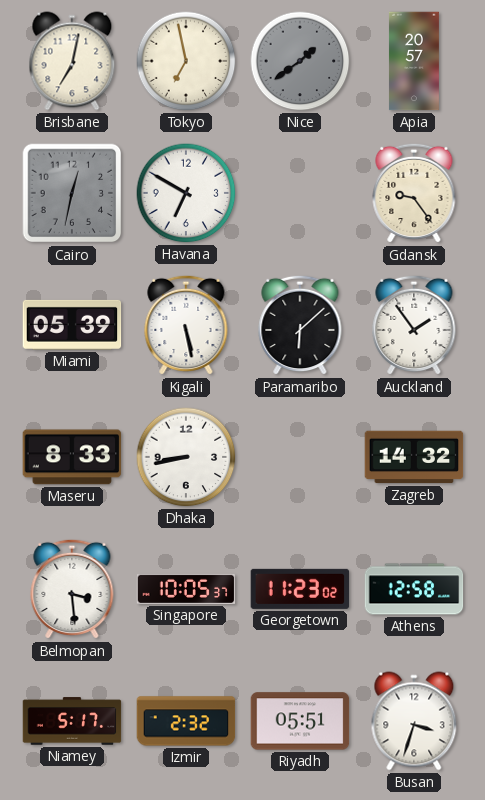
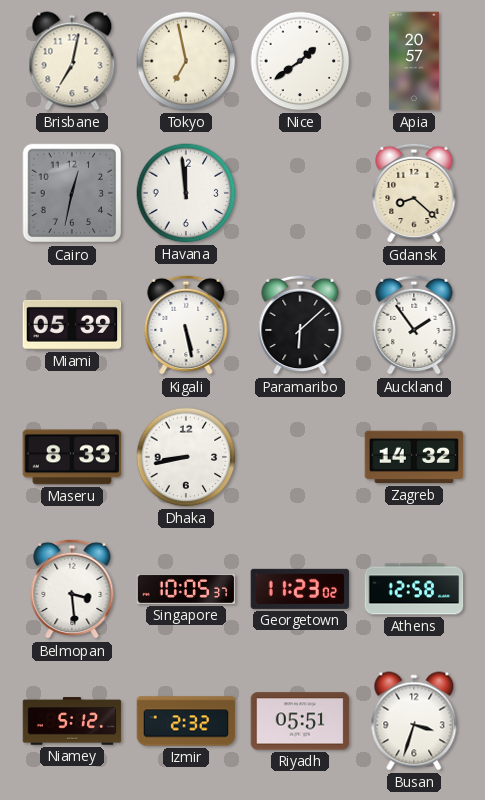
Nice dial: grey -> white
Havana: 6:50 -> 11:59
Gdansk: 9:24 -> 8:22
Niamey: 5:17 -> 5:12
